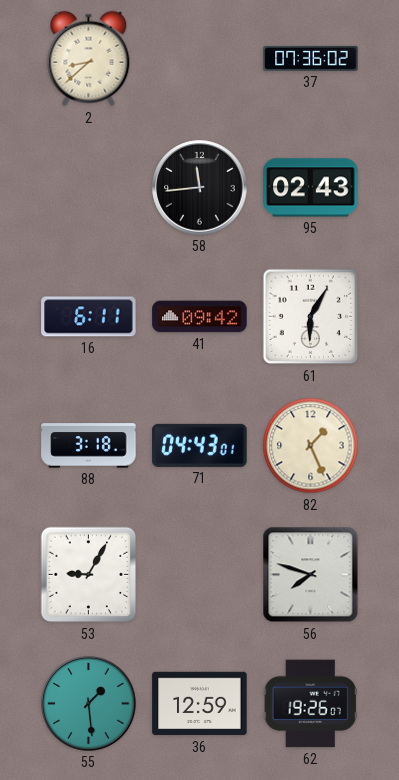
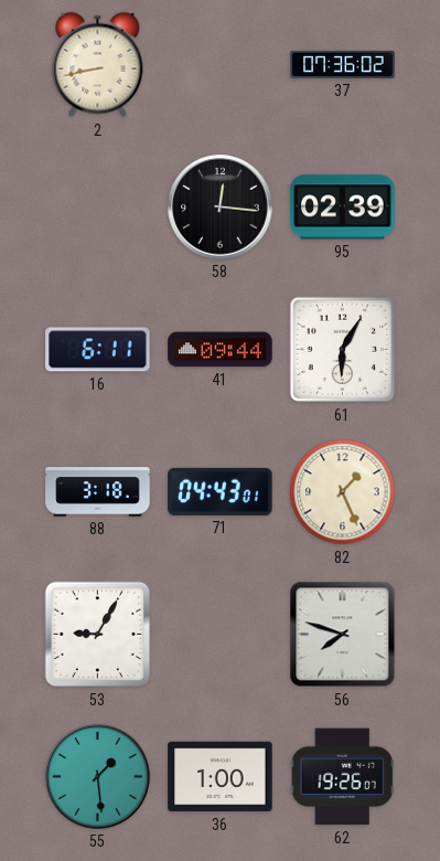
2: 8:38 -> 8:43
58: 11:44 -> 12:16
95: 02:43 -> 02:39
41: 09:42 -> 09:44
36: 12:59 -> 1:00
